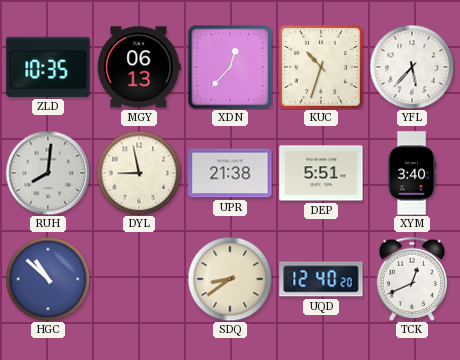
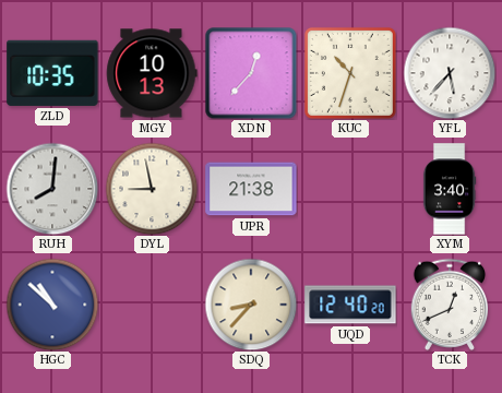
MGY: 06:13 -> 10:13
DEP: 5:51 -> none
SDQ: 8:39 -> 8:37
